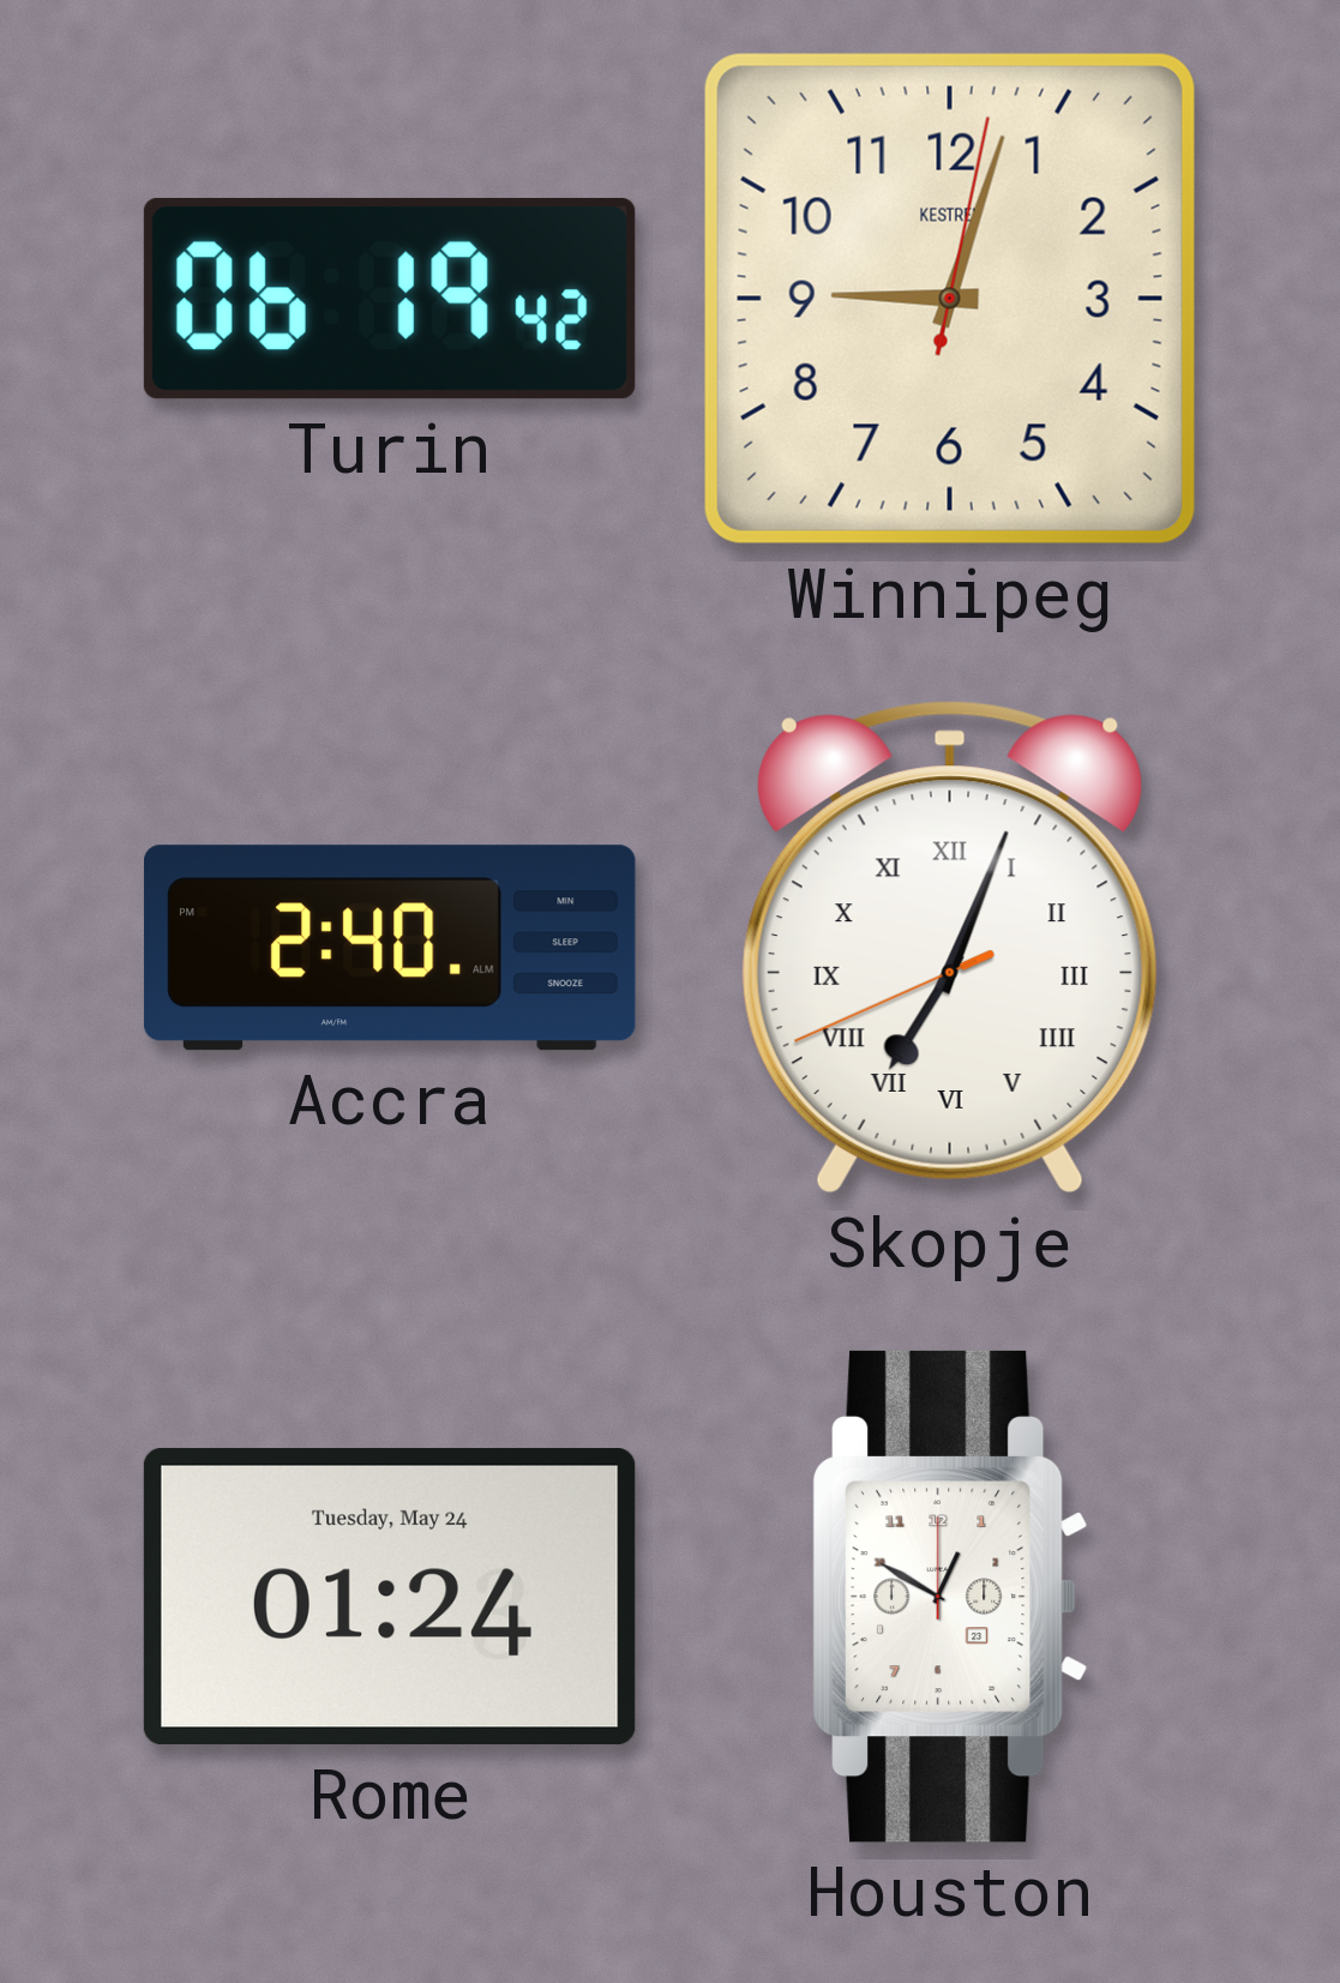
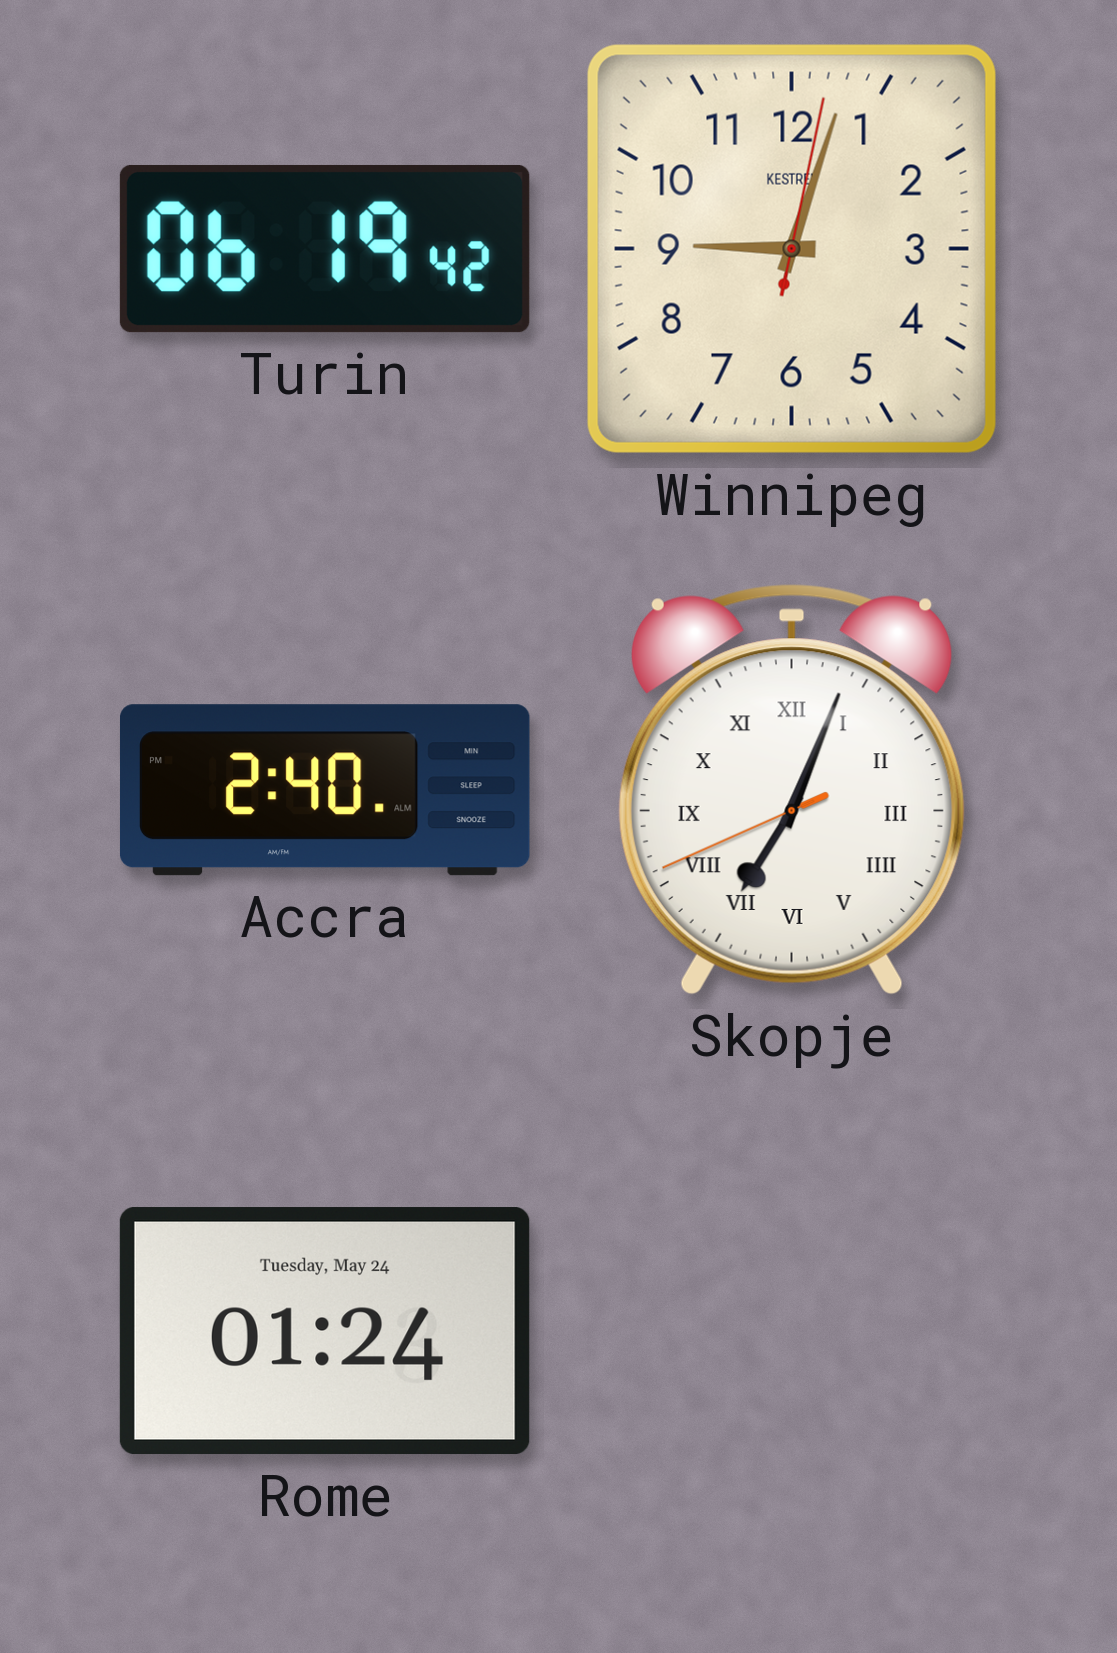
Houston: 12:50 -> none
